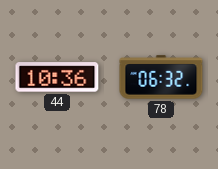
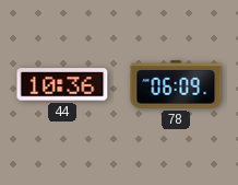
78: 06:32 -> 06:09
